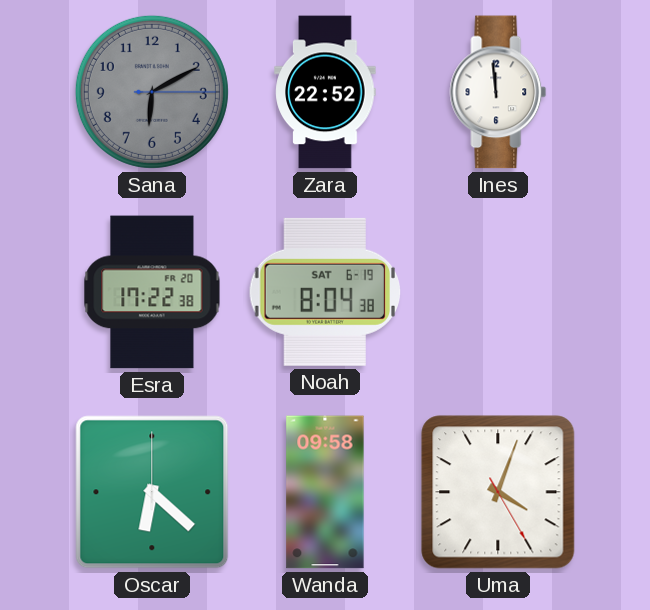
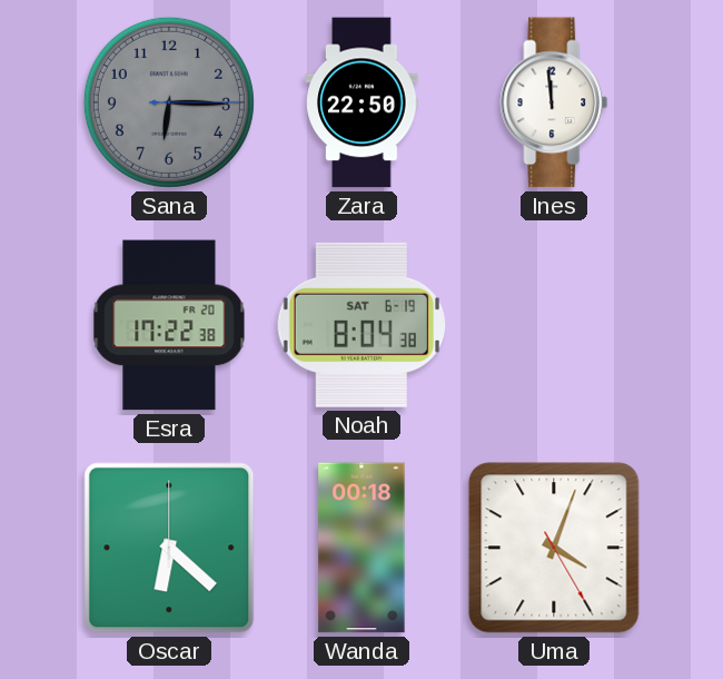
Sana: 6:10 -> 6:15
Zara: 22:52 -> 22:50
Wanda: 09:58 -> 00:18
